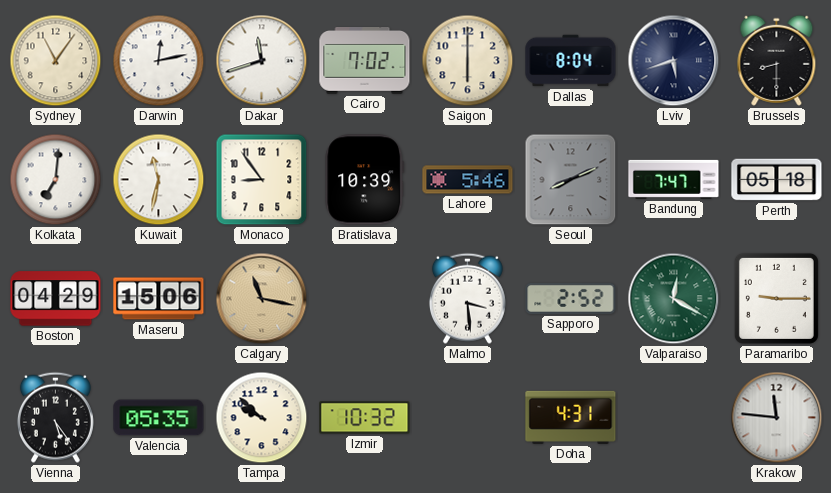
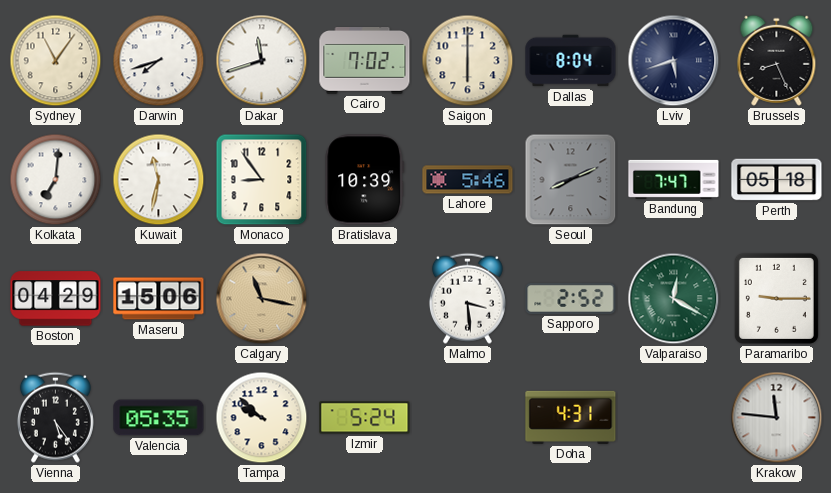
Darwin: 12:13 -> 7:42
Brussels: 8:30 -> 8:26
Izmir: 10:32 -> 5:24
